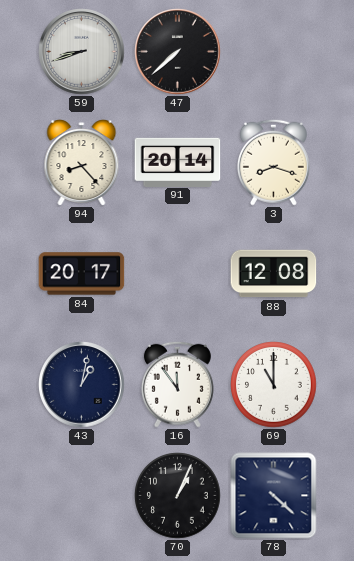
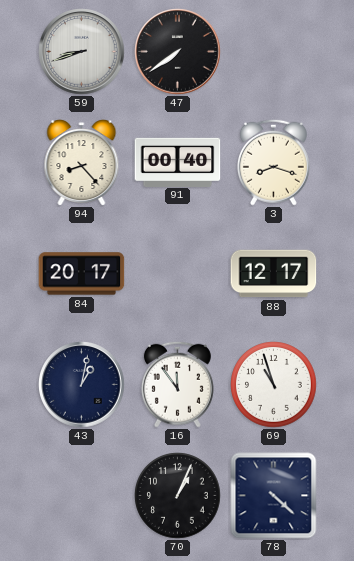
47: 7:38 -> 7:39
91: 20:14 -> 00:40
88: 12:08 -> 12:17
69: 11:00 -> 10:57
